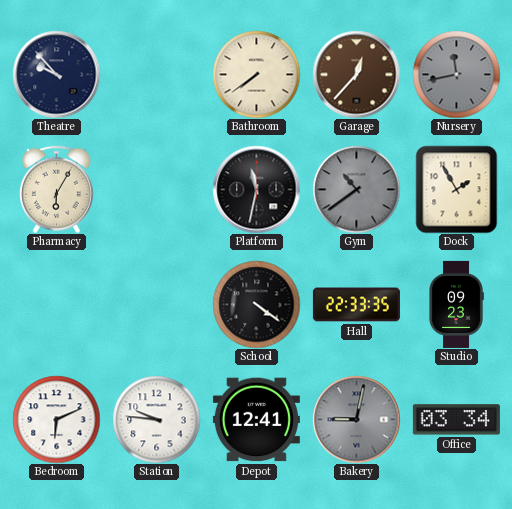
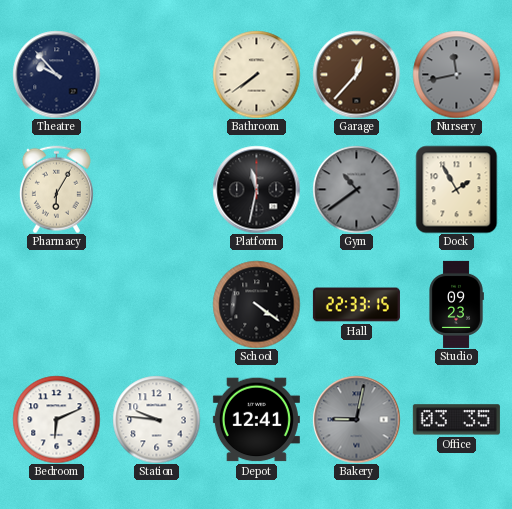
Hall: 22:33:35 -> 22:33:15
Office: 03:34 -> 03:35
